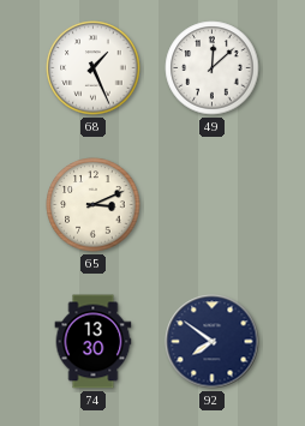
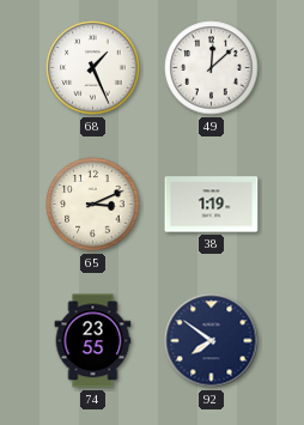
38: none -> 1:19
74: 13:30 -> 23:55
